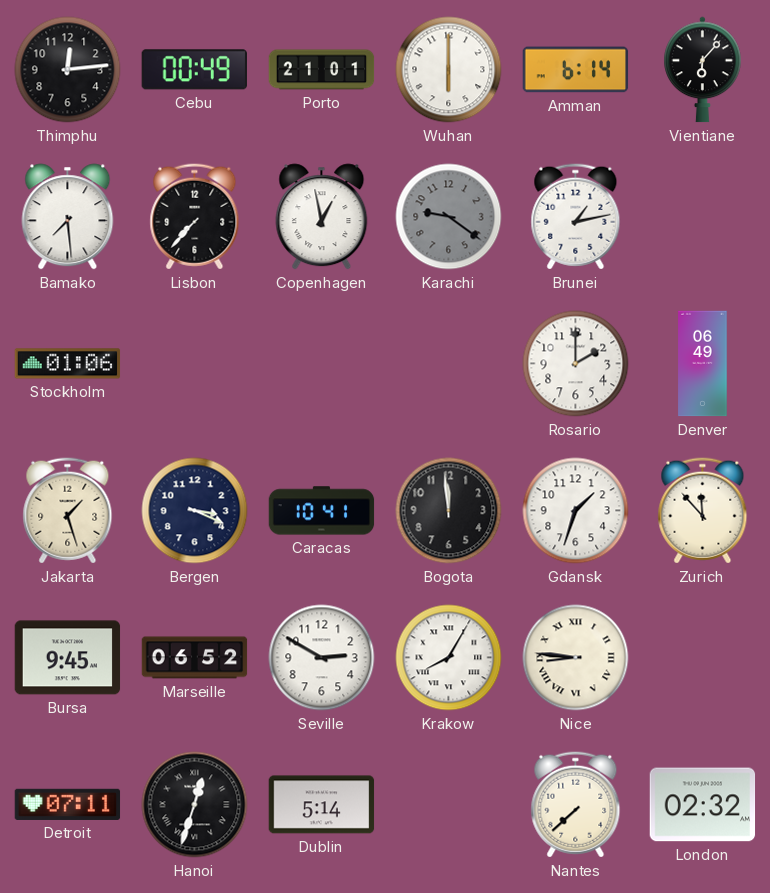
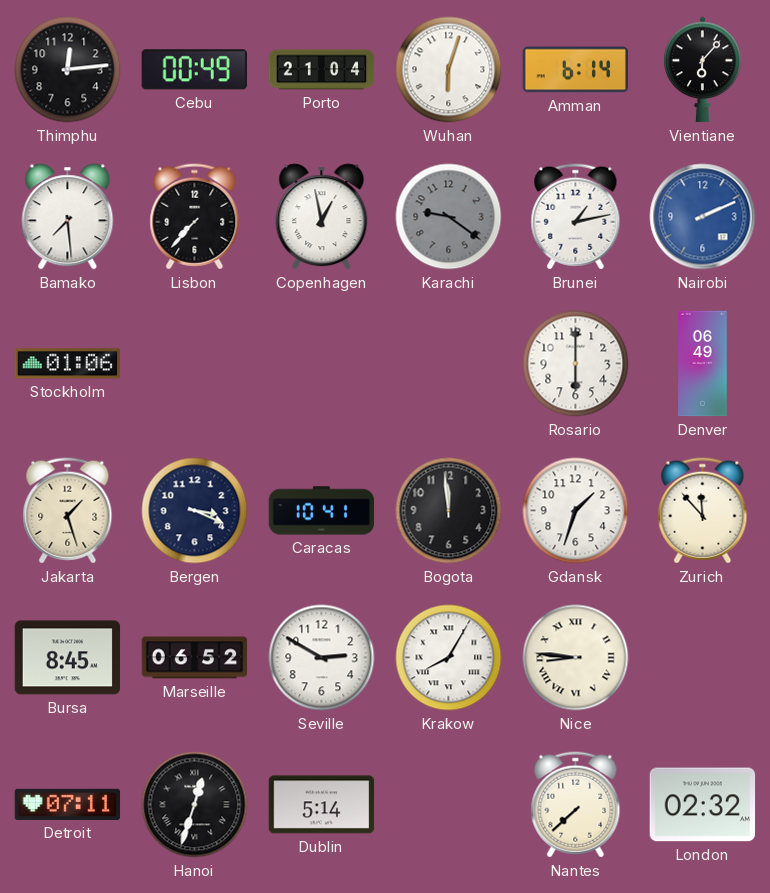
Porto: 21:01 -> 21:04
Wuhan: 6:00 -> 6:03
Nairobi: none -> 2:11
Rosario: 2:00 -> 6:00
Bursa: 9:45 -> 8:45
